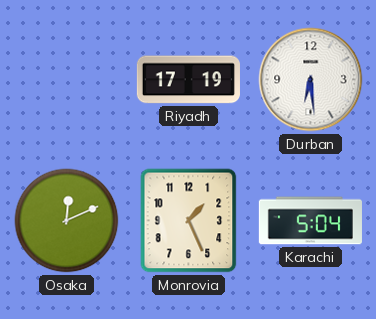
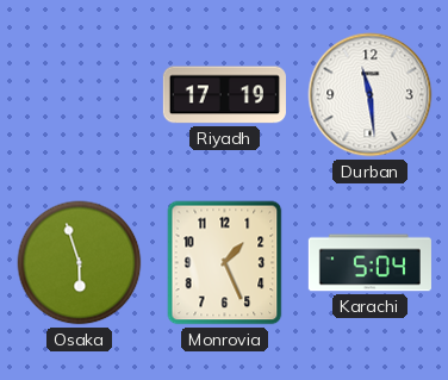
Durban: 6:29 -> 11:29
Osaka: 12:11 -> 5:57
